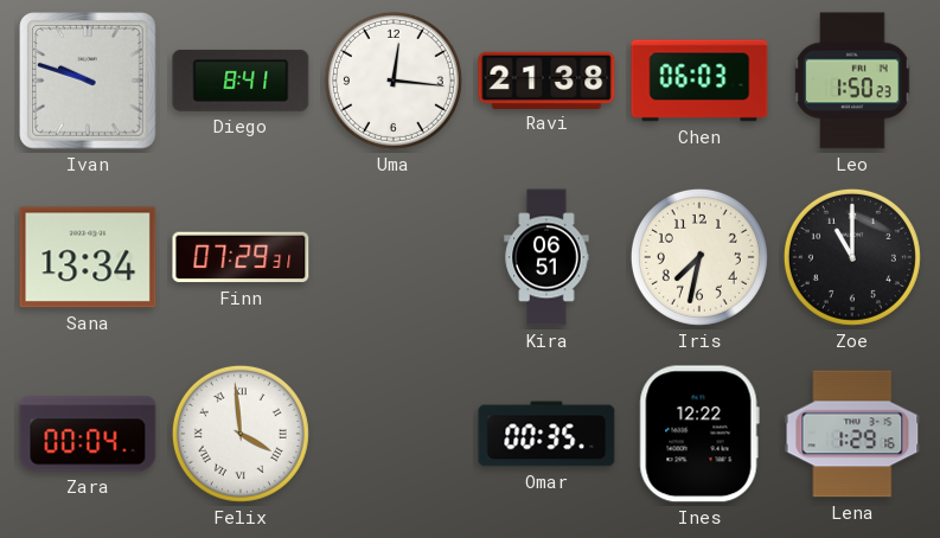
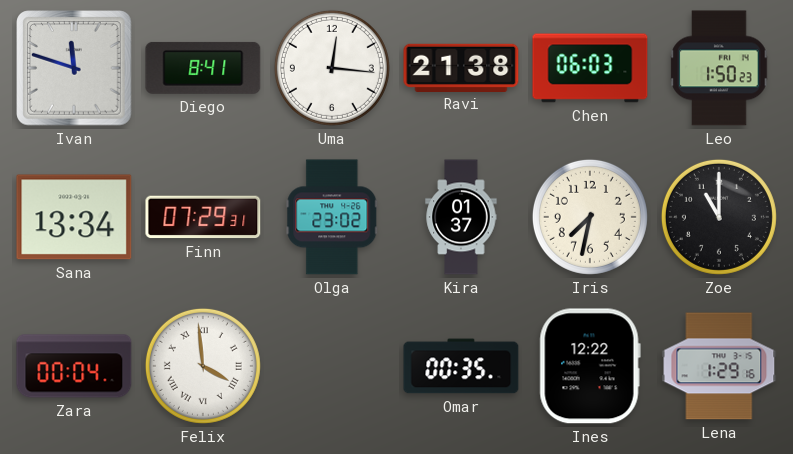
Ivan: 9:48 -> 11:48
Olga: none -> 23:02
Kira: 06:51 -> 01:37
